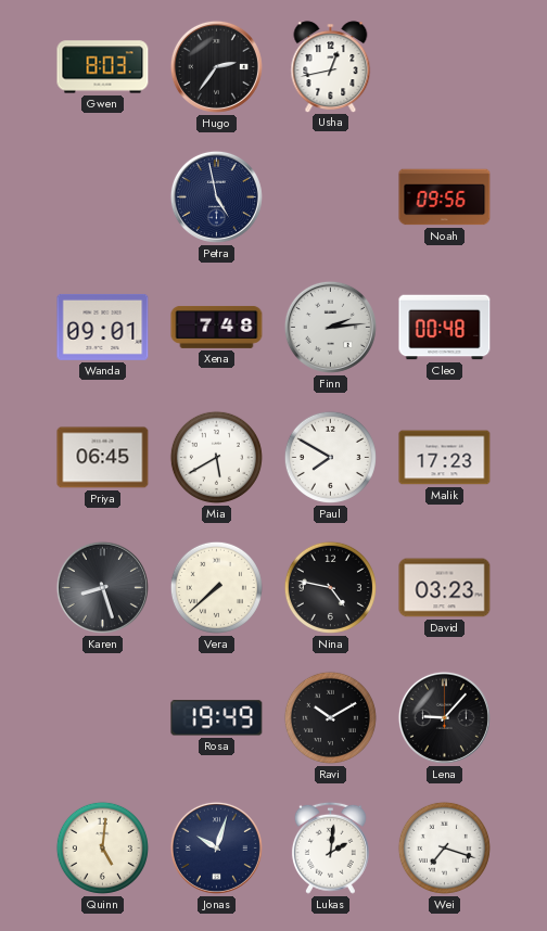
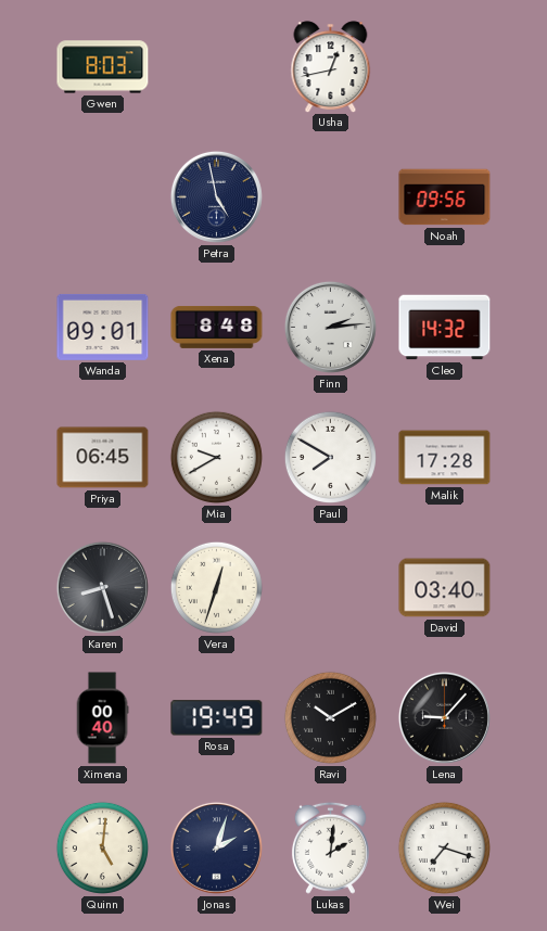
Hugo: 2:36 -> none
Xena: 7:48 -> 8:48
Cleo: 00:48 -> 14:32
Mia: 5:40 -> 9:40
Malik: 17:23 -> 17:28
Vera: 7:38 -> 12:33
Nina: 4:47 -> none
David: 03:23 -> 03:40
Ximena: none -> 00:40
Jonas: 10:03 -> 2:03
